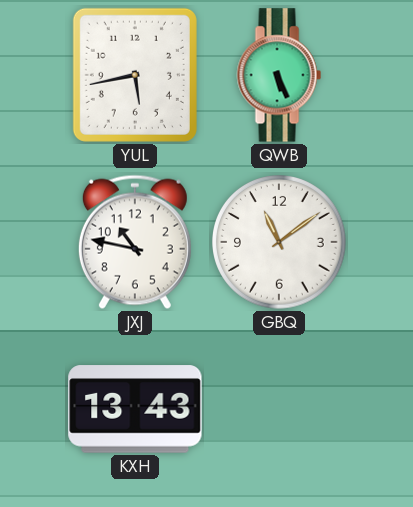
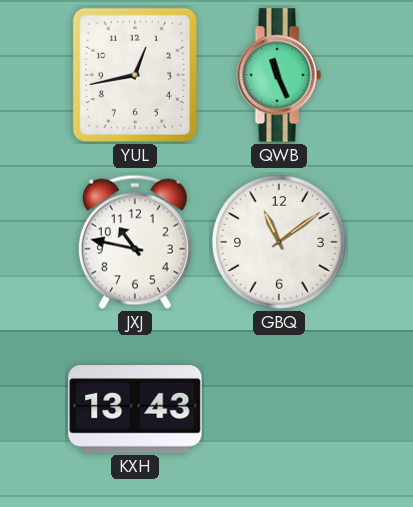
YUL: 5:43 -> 12:43
QWB: 5:26 -> 11:26
